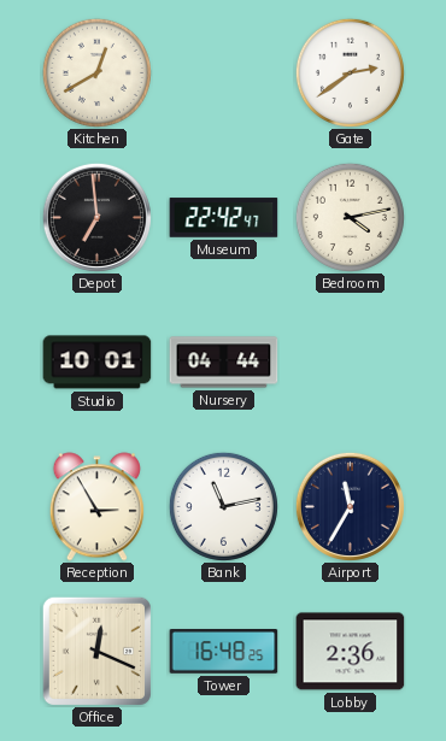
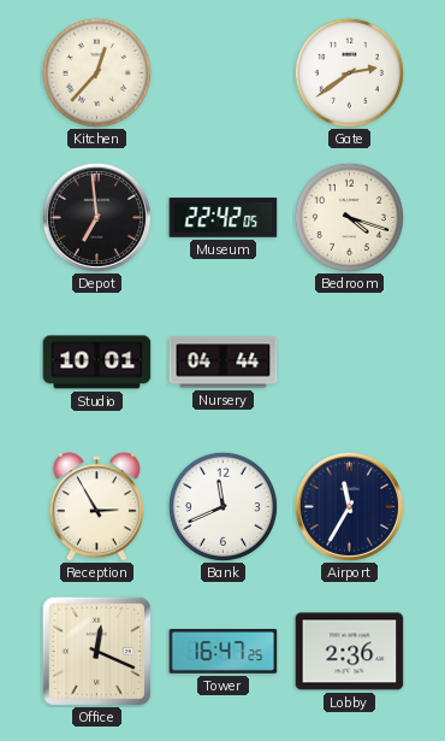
Kitchen: 12:40 -> 12:37
Museum: 22:42:47 -> 22:42:05
Bedroom: 4:13 -> 4:18
Bank: 11:13 -> 11:41
Tower: 16:48 -> 16:47
